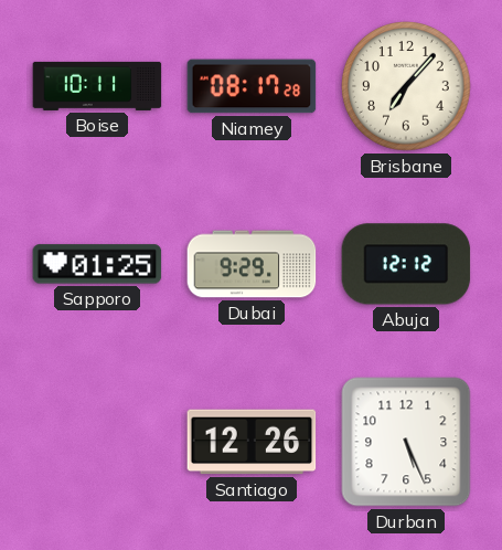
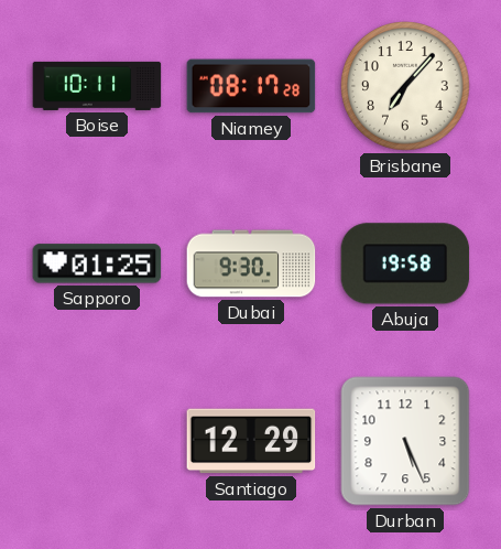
Dubai: 9:29 -> 9:30
Abuja: 12:12 -> 19:58
Santiago: 12:26 -> 12:29
